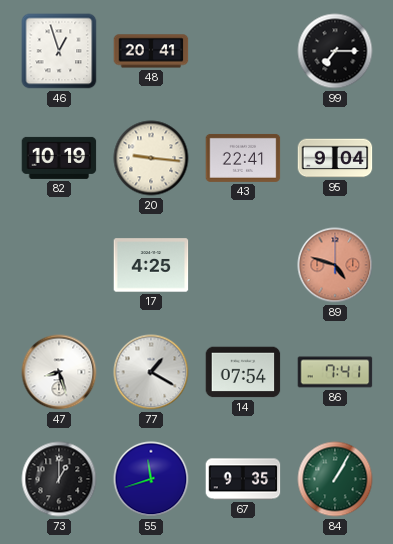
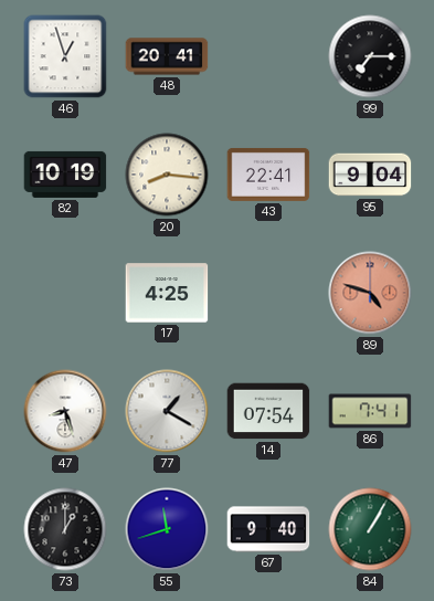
20: 9:16 -> 8:16
67: 9:35 -> 9:40
